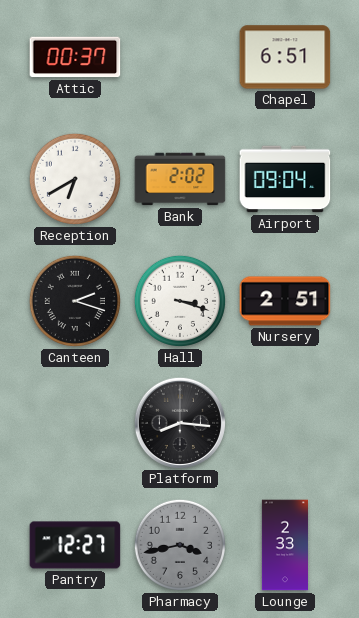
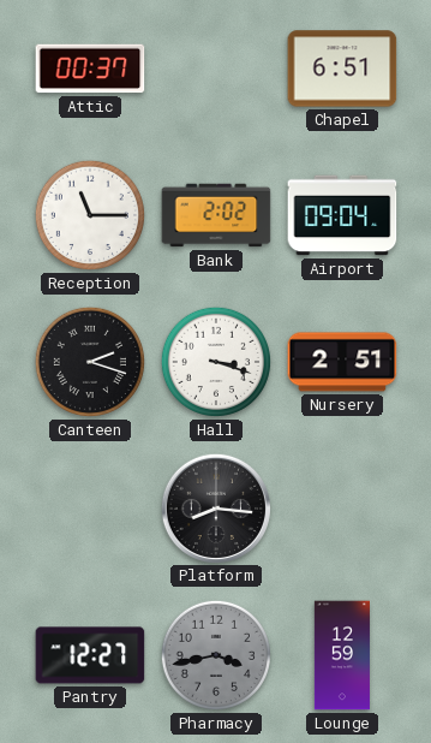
Reception: 6:40 -> 11:15
Lounge: 2:33 -> 12:59
